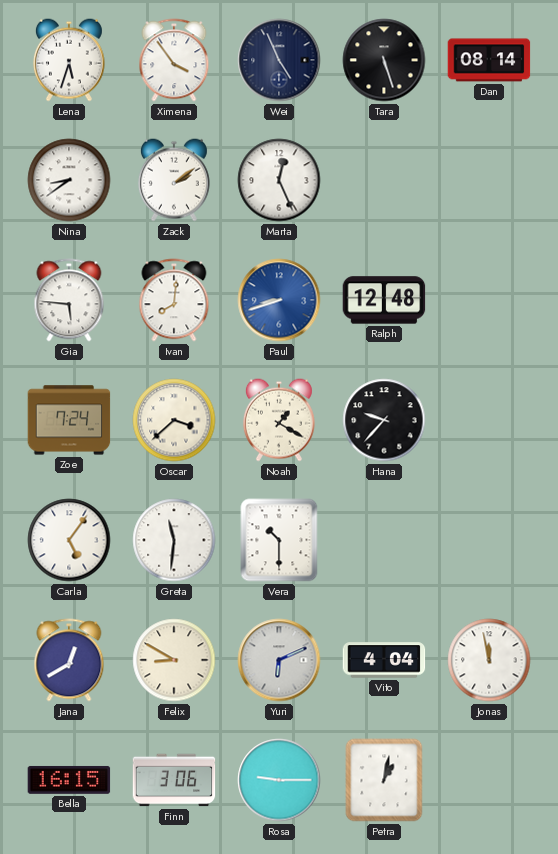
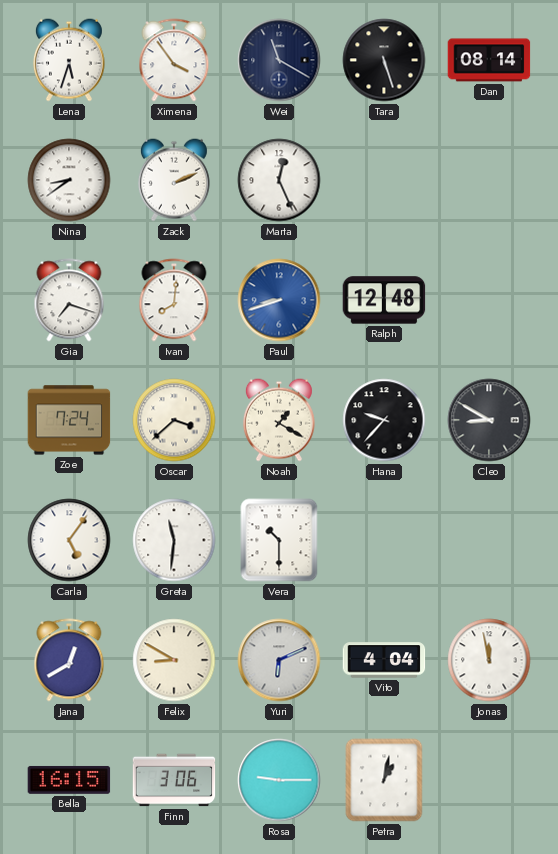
Wei: 4:56 -> 11:20
Zack: 2:09 -> 2:11
Gia: 5:46 -> 7:18
Cleo: none -> 8:50
